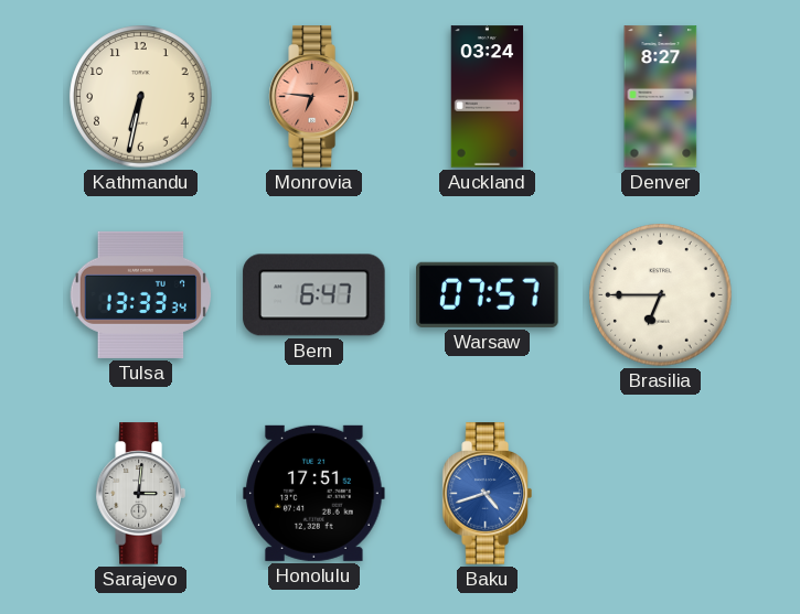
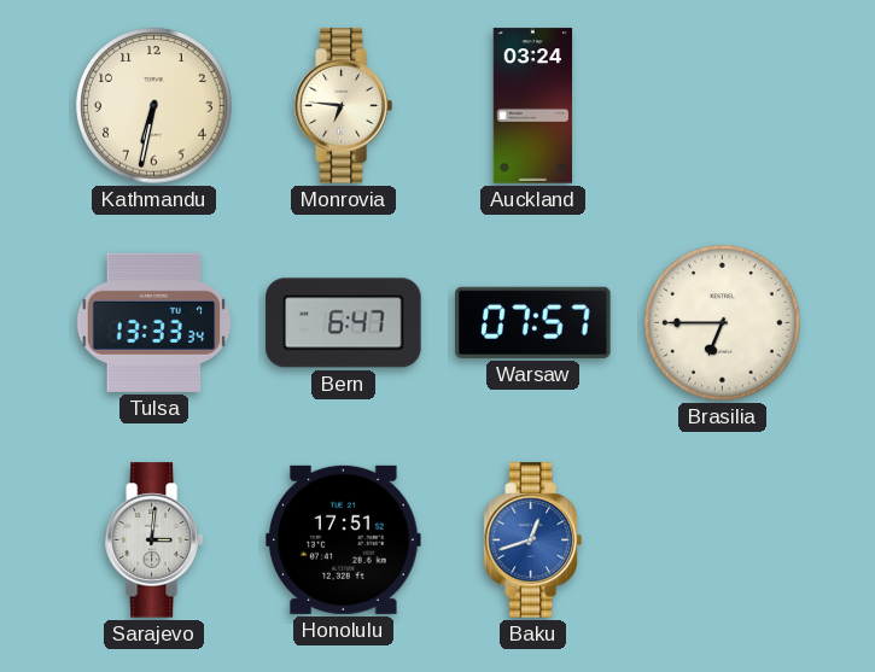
Monrovia dial: salmon -> cream
Denver: 8:27 -> none
Baku: 4:42 -> 12:42
